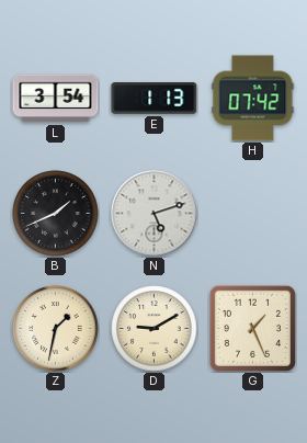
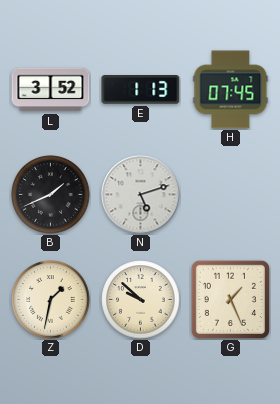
L: 3:54 -> 3:52
H: 07:42 -> 07:45
D: 9:10 -> 9:52
